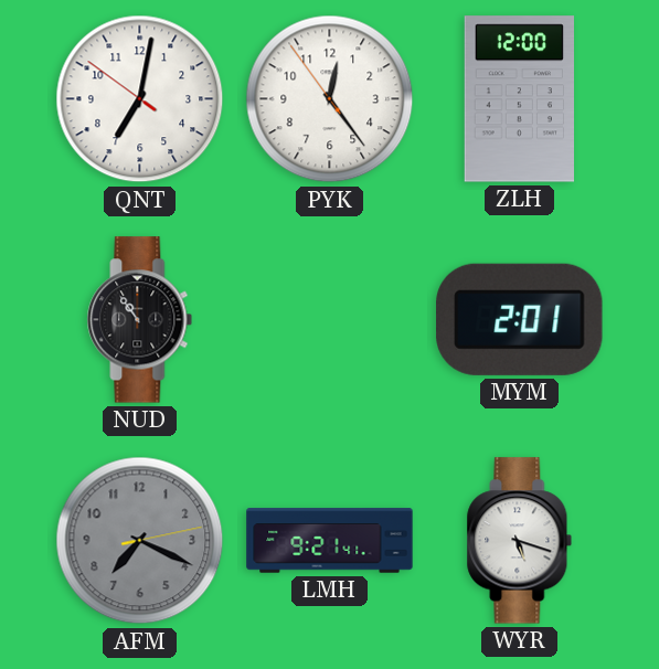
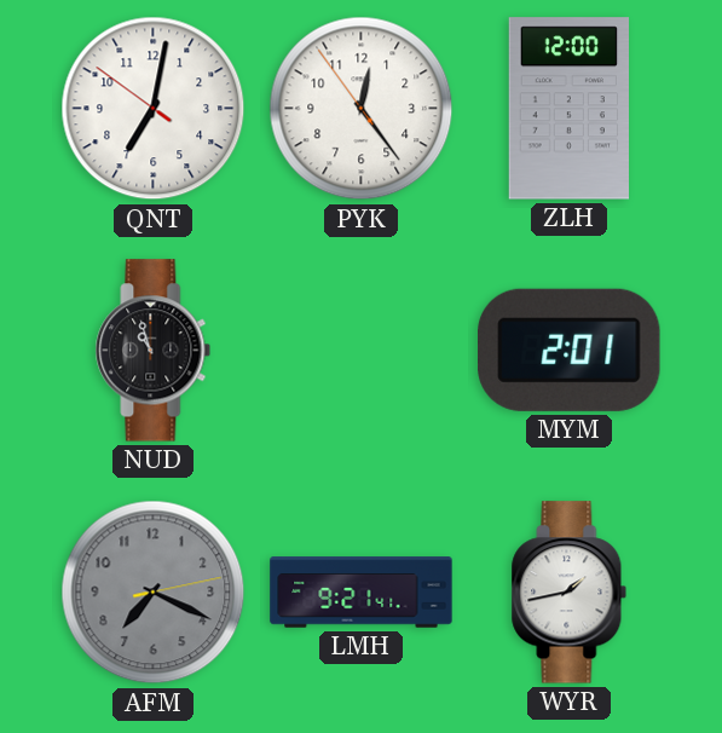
NUD: 10:54 -> 10:57
WYR: 5:18 -> 1:43
